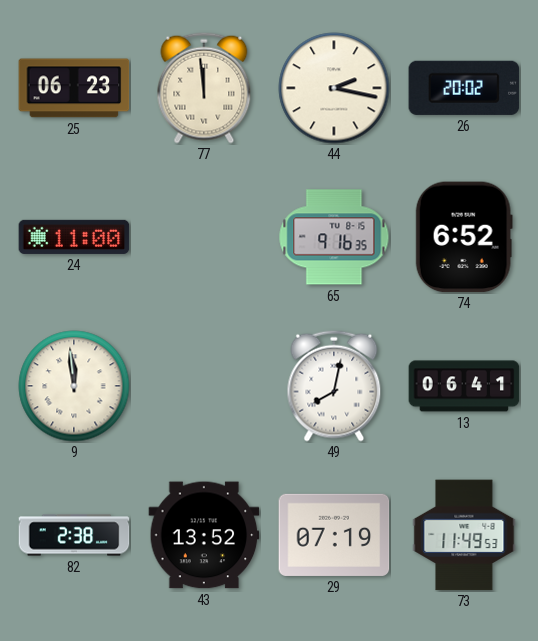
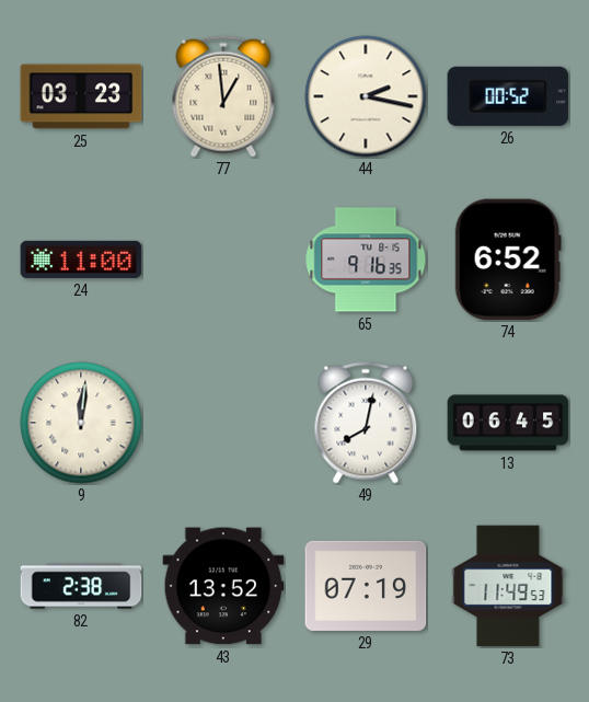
25: 06:23 -> 03:23
77: 11:59 -> 12:59
26: 20:02 -> 00:52
9: 11:59 -> 12:01
13: 06:41 -> 06:45
